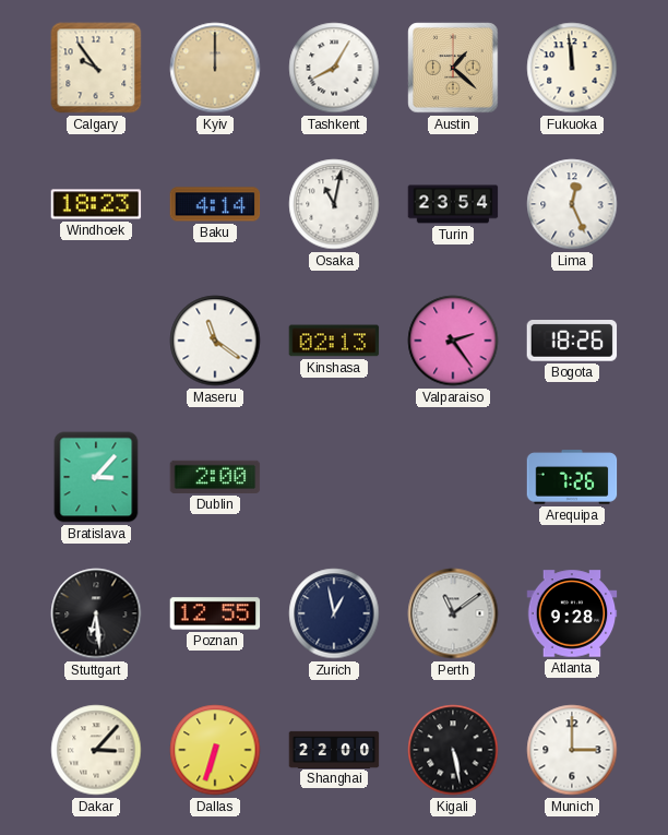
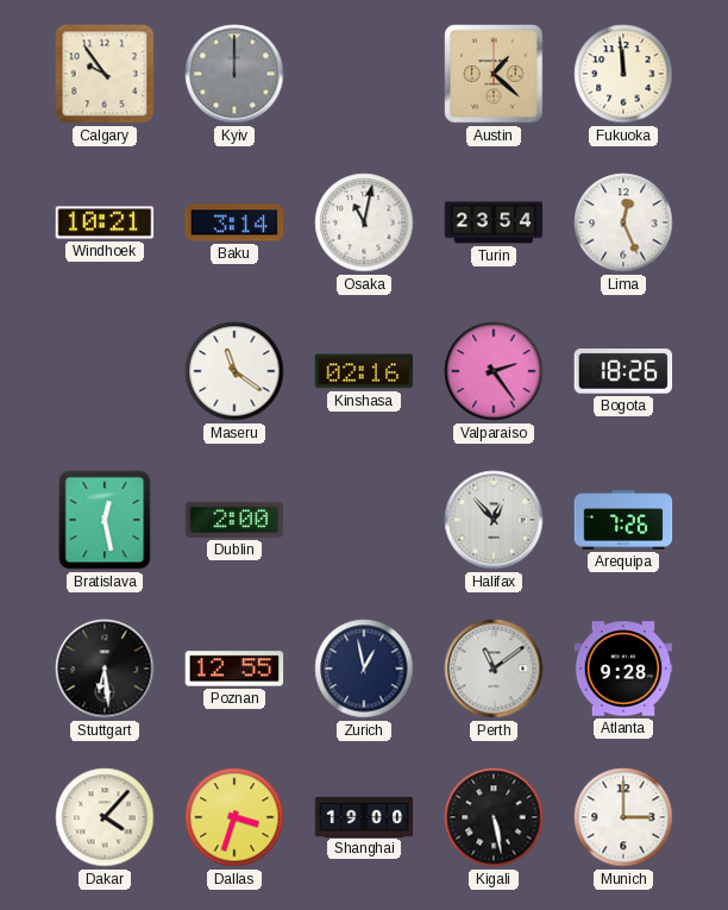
Kyiv dial: champagne -> grey
Tashkent: 8:05 -> none
Windhoek: 18:23 -> 10:21
Baku: 4:14 -> 3:14
Kinshasa: 02:13 -> 02:16
Bratislava: 3:07 -> 12:28
Halifax: none -> 12:53
Dakar: 3:07 -> 4:07
Dallas: 6:33 -> 3:33
Shanghai: 22:00 -> 19:00
